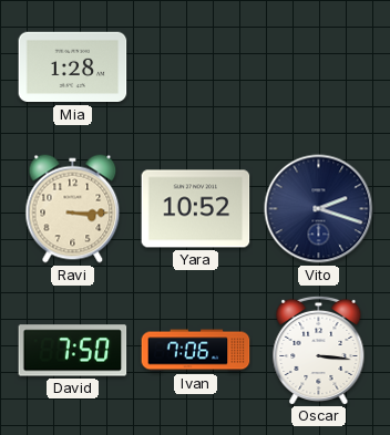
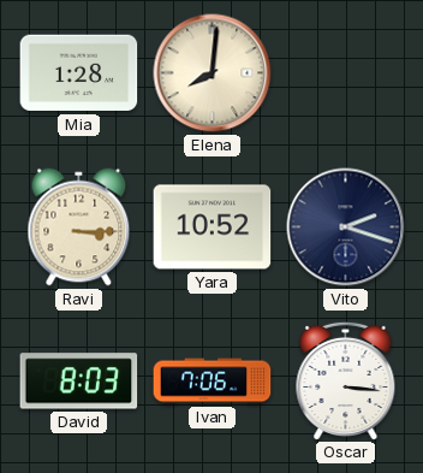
Elena: none -> 8:01
David: 7:50 -> 8:03
